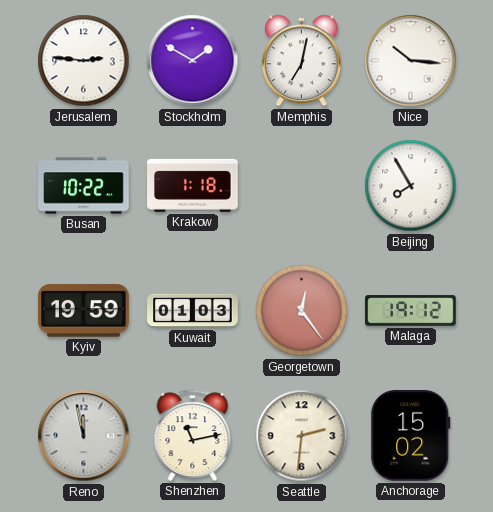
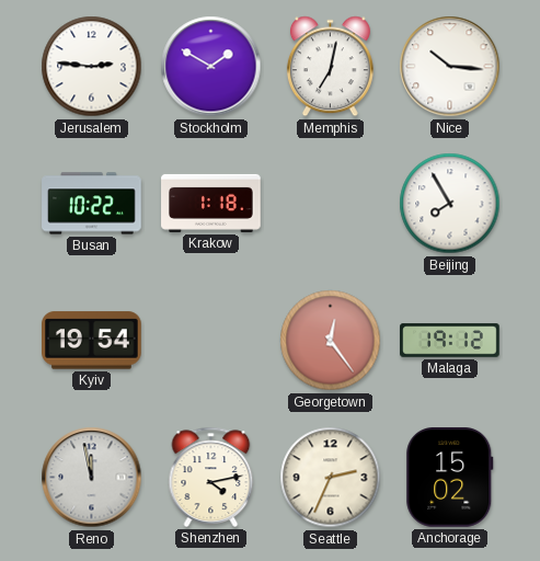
Kyiv: 19:59 -> 19:54
Kuwait: 01:03 -> none
Shenzhen: 11:13 -> 4:13
Seattle: 2:31 -> 2:34
